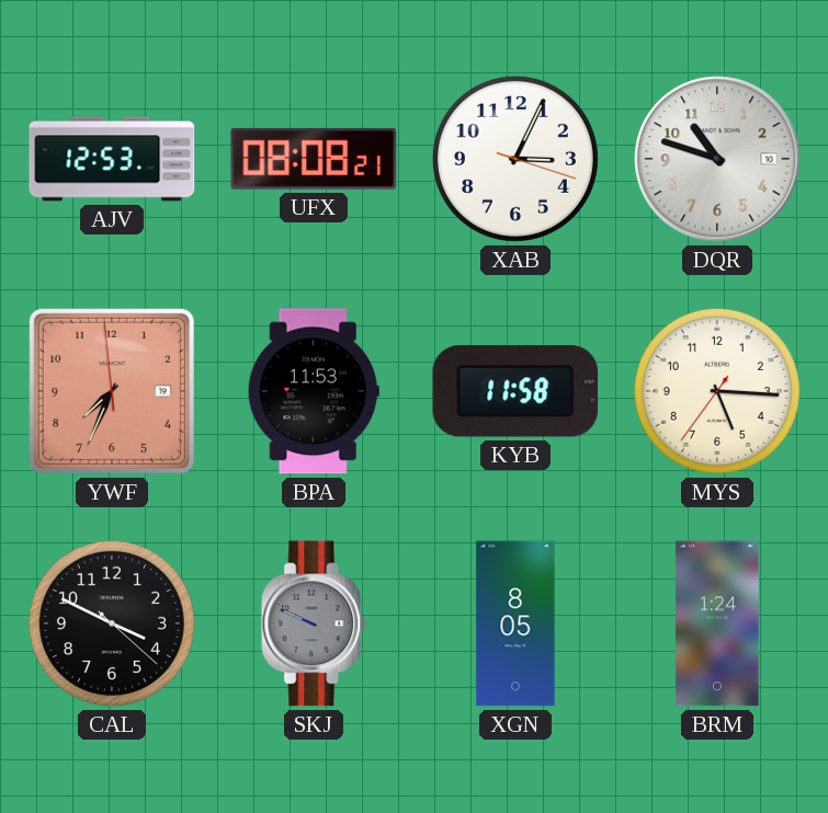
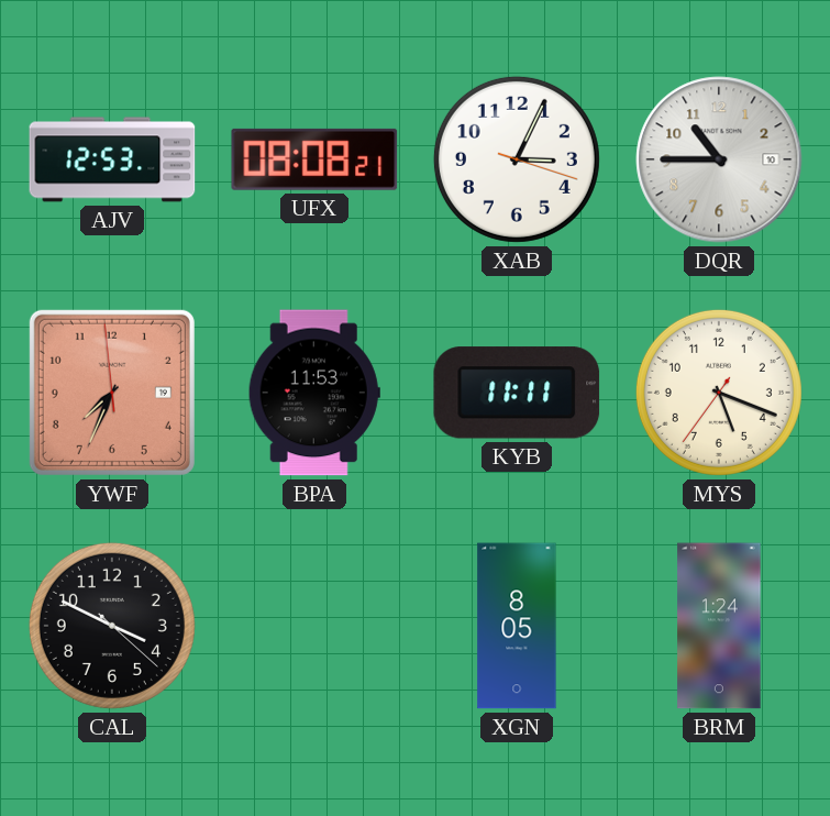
DQR: 10:48 -> 10:45
KYB: 11:58 -> 11:11
MYS: 5:15 -> 5:18
SKJ: 9:49 -> none
